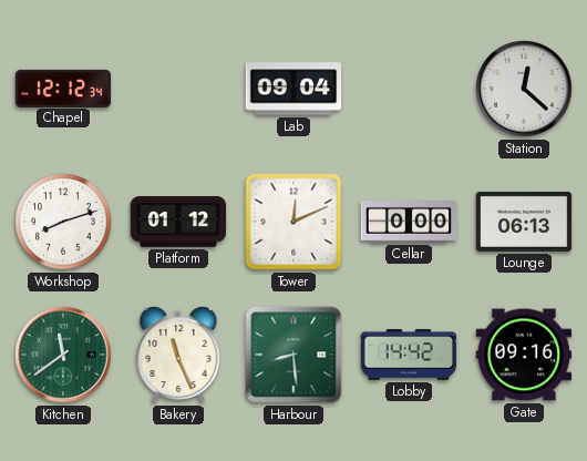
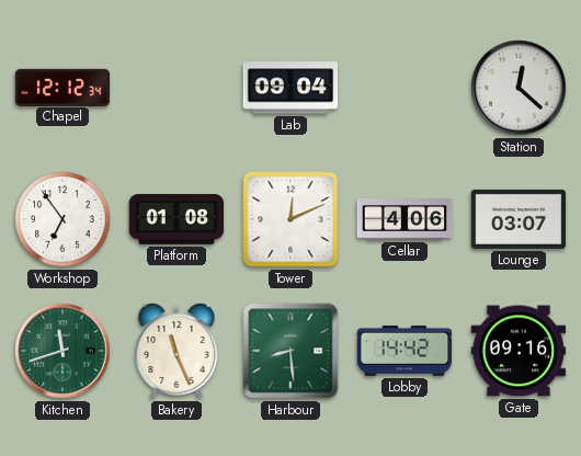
Workshop: 8:12 -> 6:54
Platform: 01:12 -> 01:08
Cellar: 0:00 -> 4:06
Lounge: 06:13 -> 03:07
Kitchen: 11:39 -> 11:42
